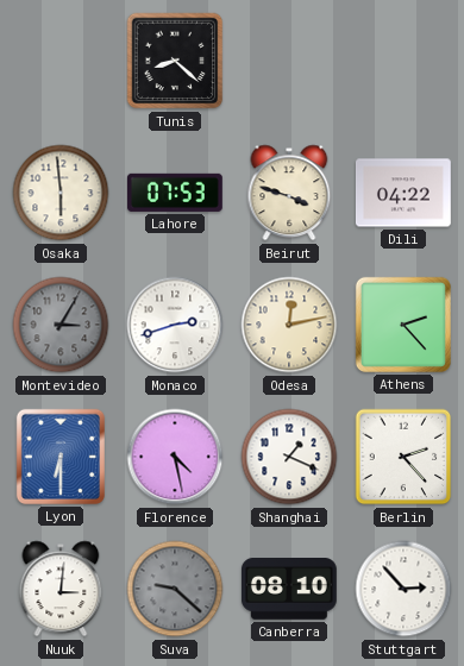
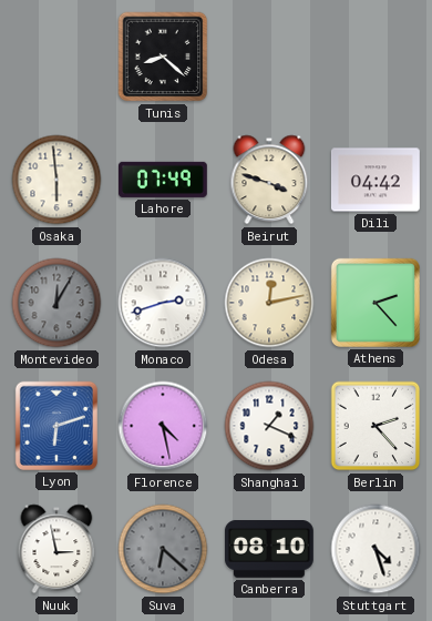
Lahore: 07:53 -> 07:49
Dili: 04:22 -> 04:42
Montevideo: 3:05 -> 12:05
Lyon: 6:30 -> 6:12
Nuuk: 3:01 -> 2:58
Suva: 9:22 -> 6:22
Stuttgart: 2:53 -> 4:27
